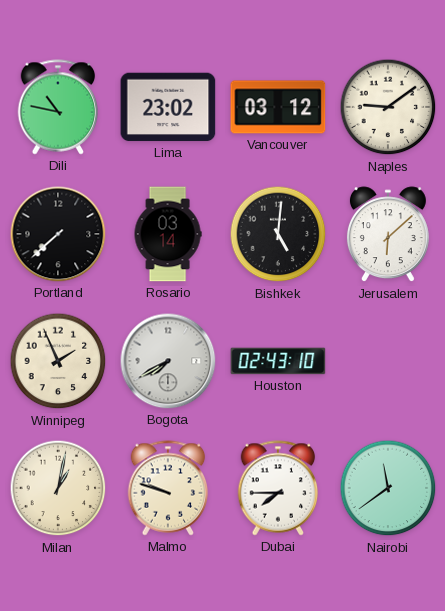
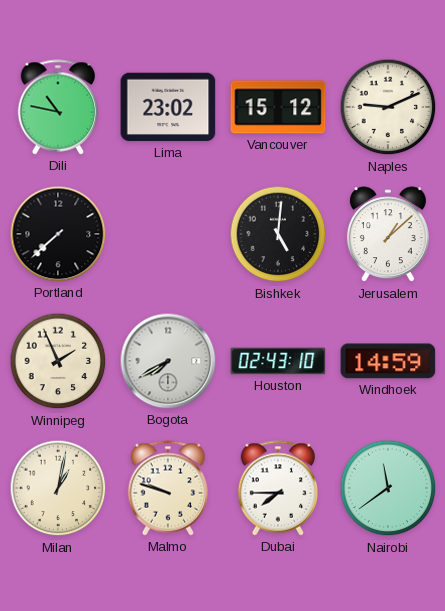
Vancouver: 03:12 -> 15:12
Naples: 9:09 -> 9:11
Rosario: 03:14 -> none
Jerusalem: 6:08 -> 1:08
Windhoek: none -> 14:59
